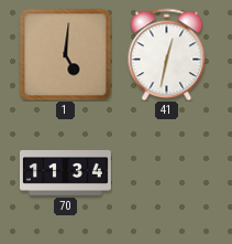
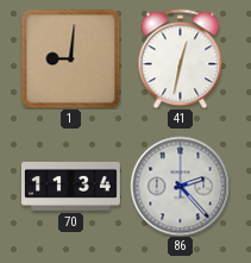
1: 5:01 -> 9:01
86: none -> 2:23
